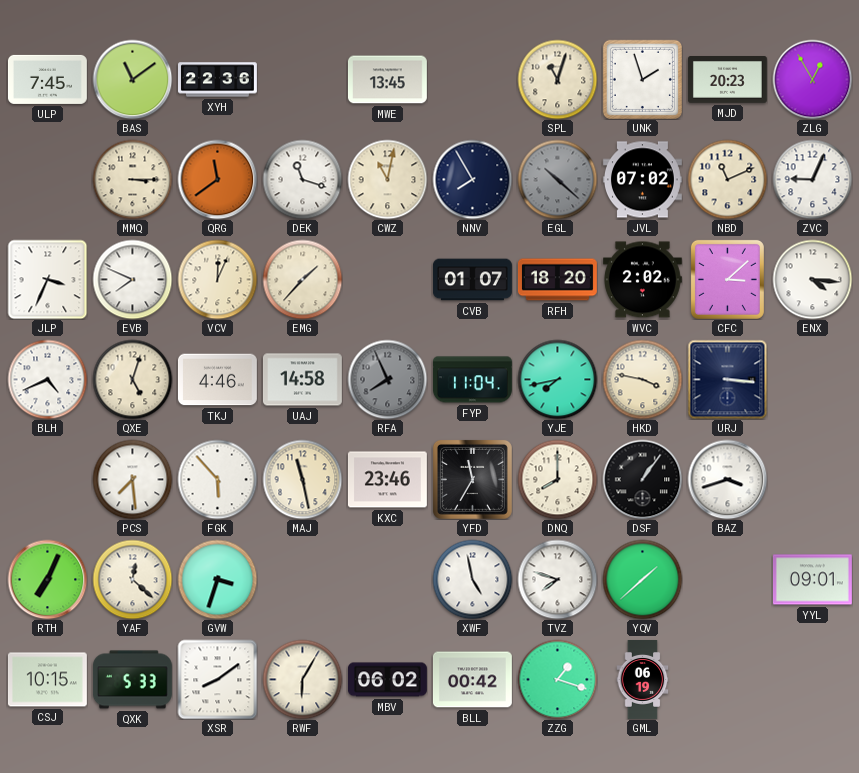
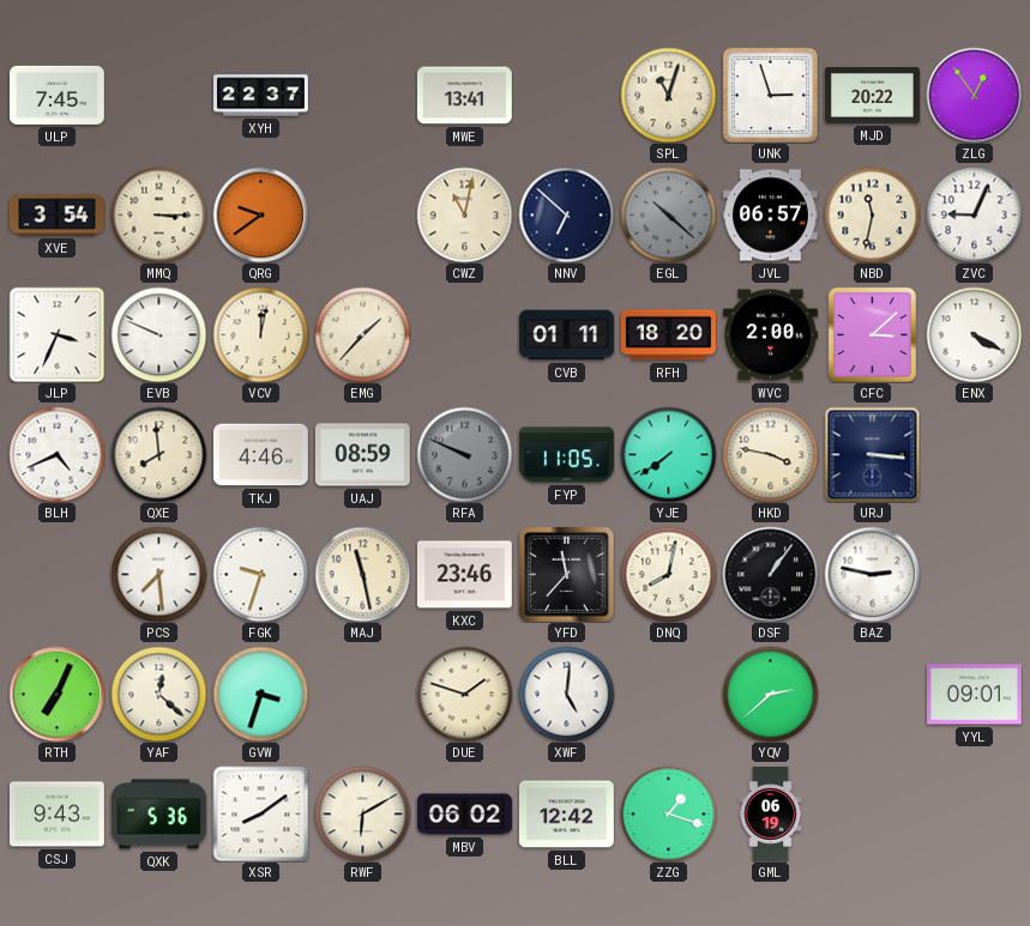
BAS: 11:09 -> none
XYH: 22:36 -> 22:37
MWE: 13:45 -> 13:41
UNK: 1:57 -> 2:57
MJD: 20:23 -> 20:22
ZLG: 12:55 -> 12:54
XVE: none -> 3:54
QRG: 11:39 -> 9:39
DEK: 11:18 -> none
NNV: 7:55 -> 6:52
JVL: 07:02 -> 06:57
NBD: 11:11 -> 11:32
EVB: 7:49 -> 9:49
VCV: 12:04 -> 12:02
CVB: 01:07 -> 01:11
WVC: 2:02 -> 2:00
ENX: 4:16 -> 4:20
QXE: 5:03 -> 7:59
UAJ: 14:58 -> 08:59
RFA: 7:56 -> 9:49
FYP: 11:04 -> 11:05
YJE: 7:43 -> 7:39
FGK: 5:53 -> 9:33
YFD: 11:35 -> 11:37
DNQ: 8:00 -> 8:02
BAZ: 3:42 -> 2:47
DUE: none -> 1:48
XWF: 4:58 -> 5:01
TVZ: 7:48 -> none
YQV: 1:38 -> 2:38
CSJ: 10:15 -> 9:43
QXK: 5:33 -> 5:36
RWF: 6:05 -> 6:10
BLL: 00:42 -> 12:42
